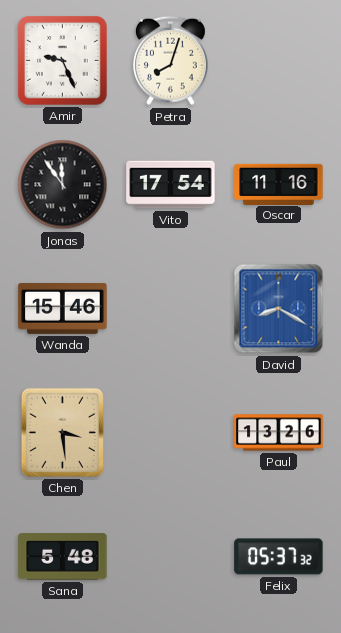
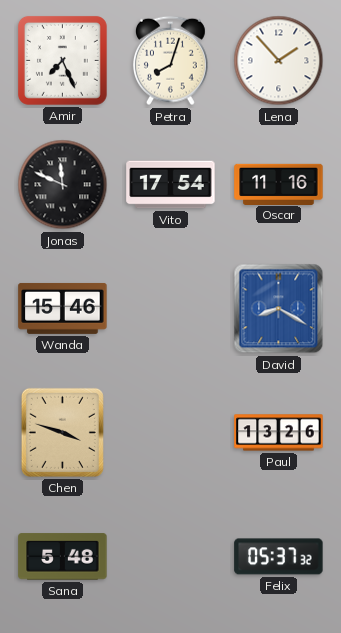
Amir: 9:26 -> 7:26
Lena: none -> 1:53
Jonas: 11:54 -> 11:49
Chen: 3:29 -> 3:48
